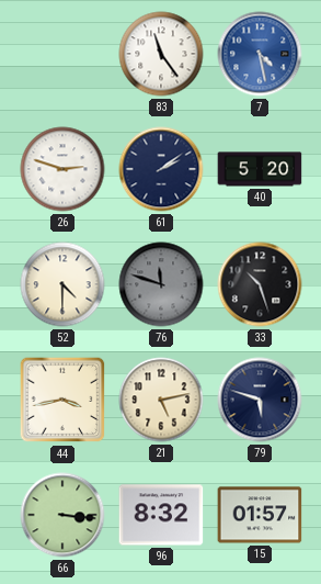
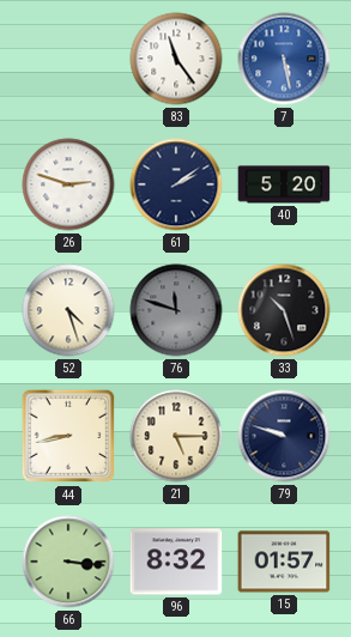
7: 4:28 -> 5:28
52: 4:30 -> 4:27
44: 3:43 -> 8:43
21: 5:13 -> 5:15
79: 5:48 -> 9:48
